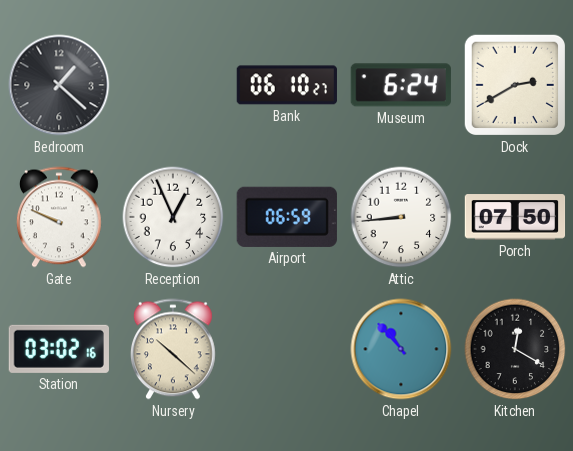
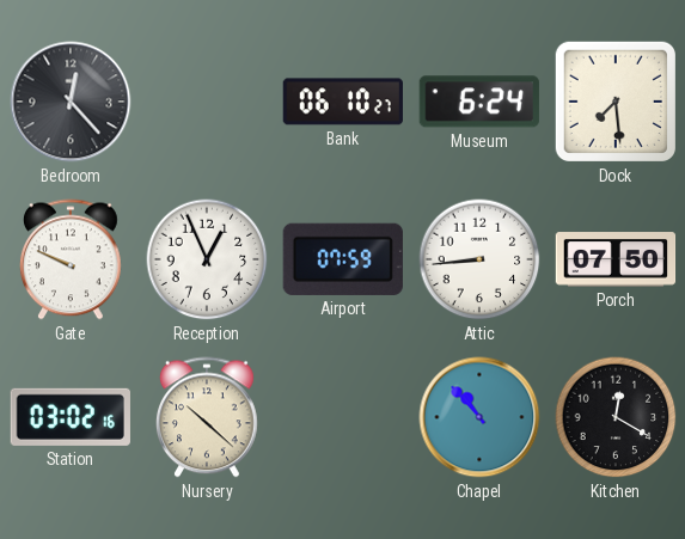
Bedroom: 1:22 -> 12:23
Dock: 2:40 -> 7:29
Airport: 06:59 -> 07:59
